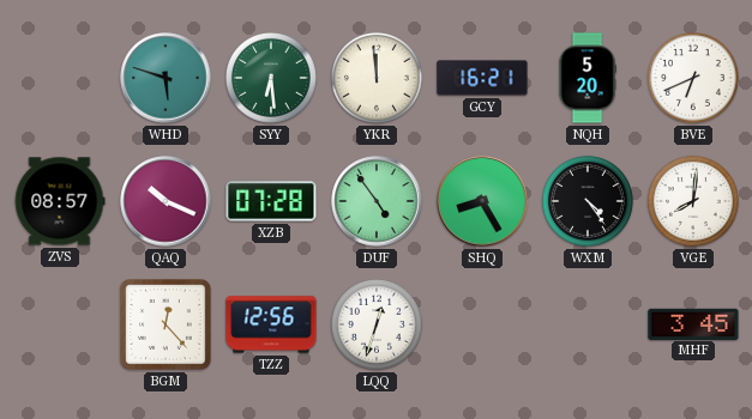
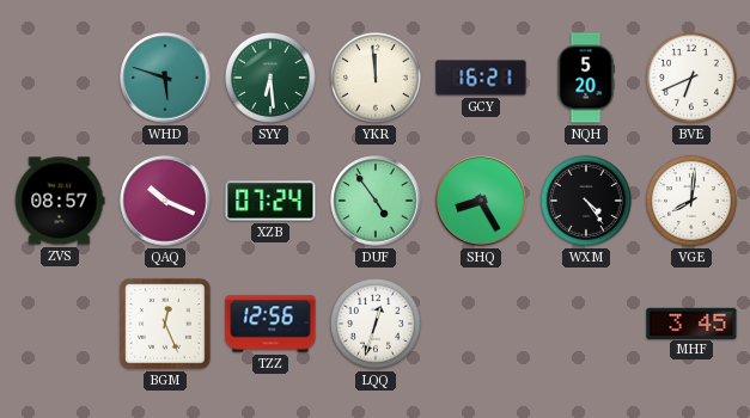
XZB: 07:28 -> 07:24
BGM: 12:23 -> 12:26
